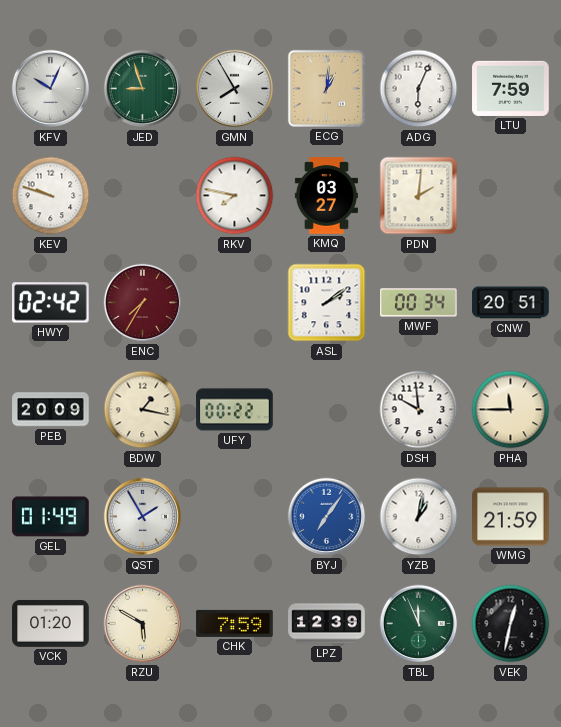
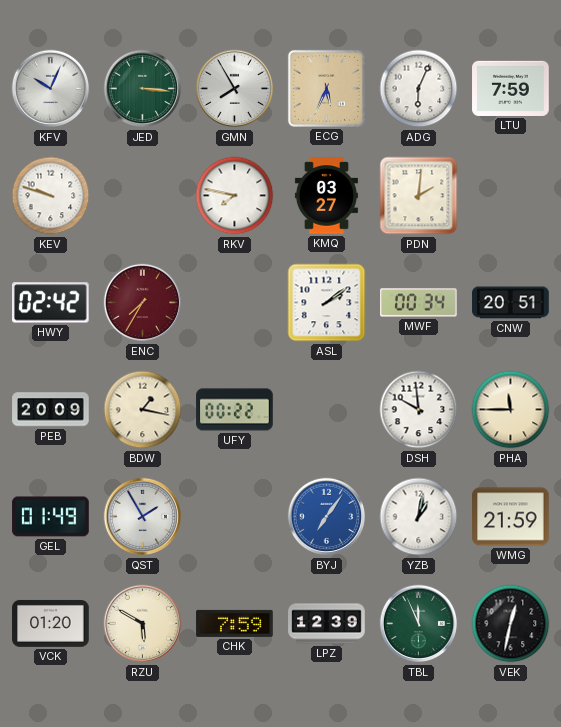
JED: 8:57 -> 3:16
ECG: 1:01 -> 5:34
